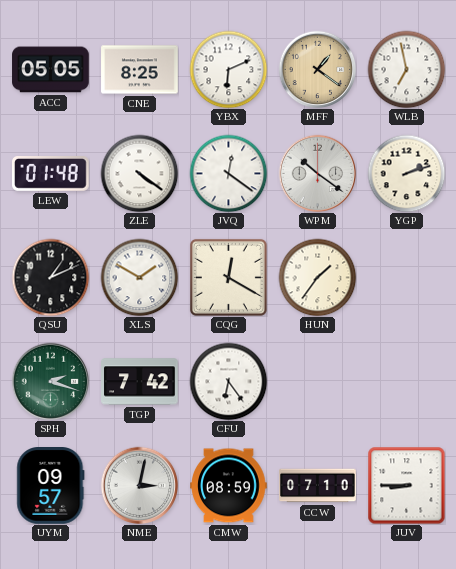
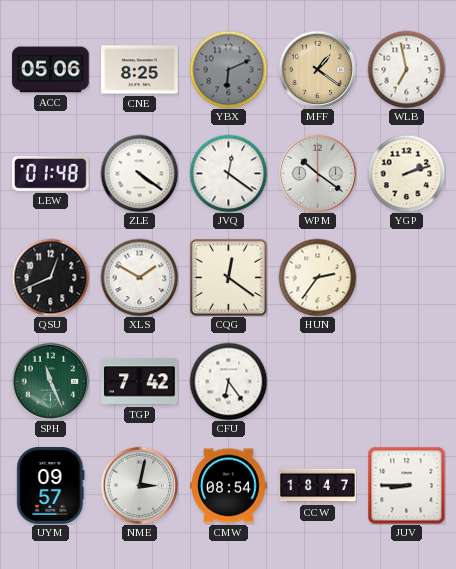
ACC: 05:05 -> 05:06
YBX dial: white -> grey
QSU: 1:11 -> 12:41
CQG: 12:20 -> 12:21
HUN: 1:36 -> 2:36
SPH: 2:18 -> 11:26
CMW: 08:59 -> 08:54
CCW: 07:10 -> 18:47
